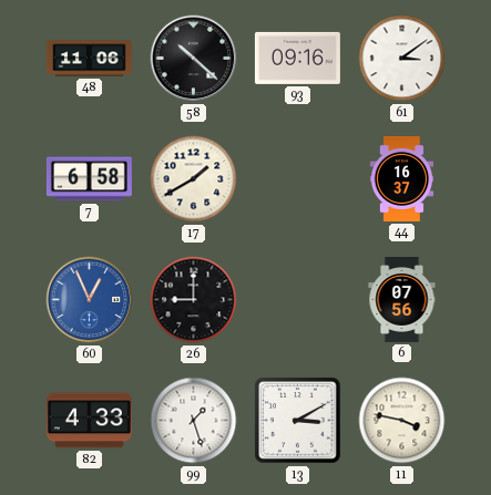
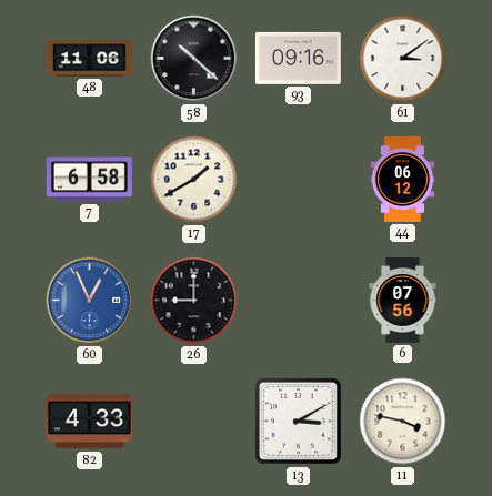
44: 16:37 -> 06:12
99: 1:27 -> none
